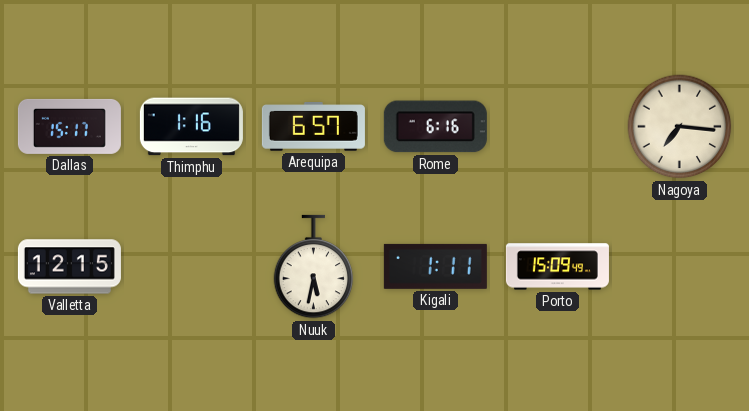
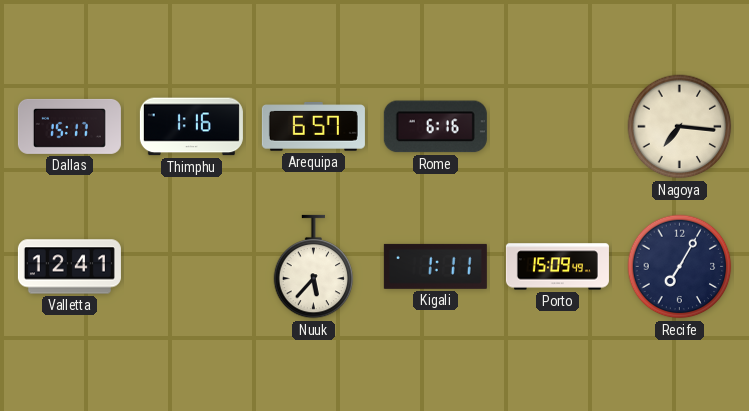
Valletta: 12:15 -> 12:41
Nuuk: 5:32 -> 5:37
Recife: none -> 7:05
